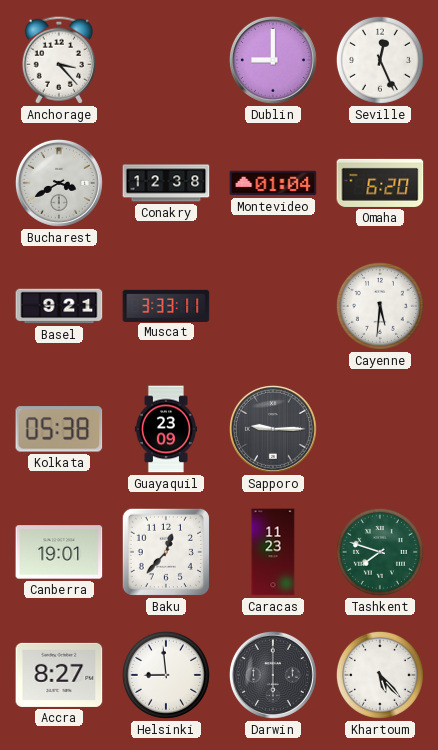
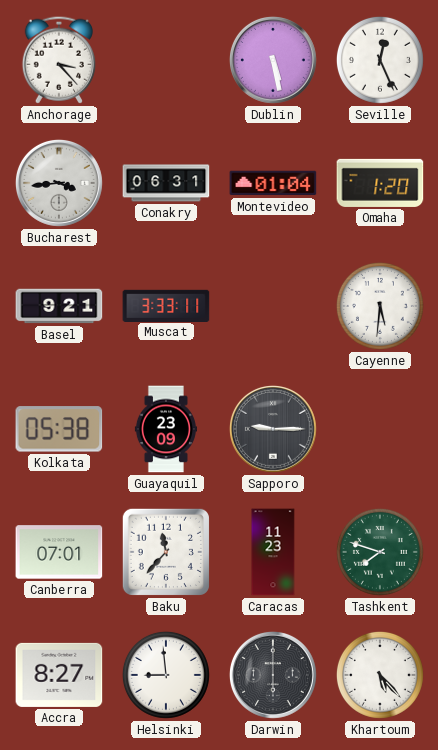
Dublin: 9:00 -> 5:28
Bucharest: 3:40 -> 3:44
Conakry: 12:38 -> 06:31
Omaha: 6:20 -> 1:20
Canberra: 19:01 -> 07:01
Baku: 12:37 -> 11:37
